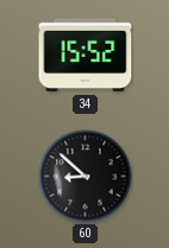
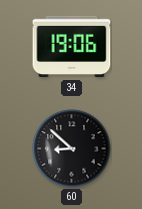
34: 15:52 -> 19:06
